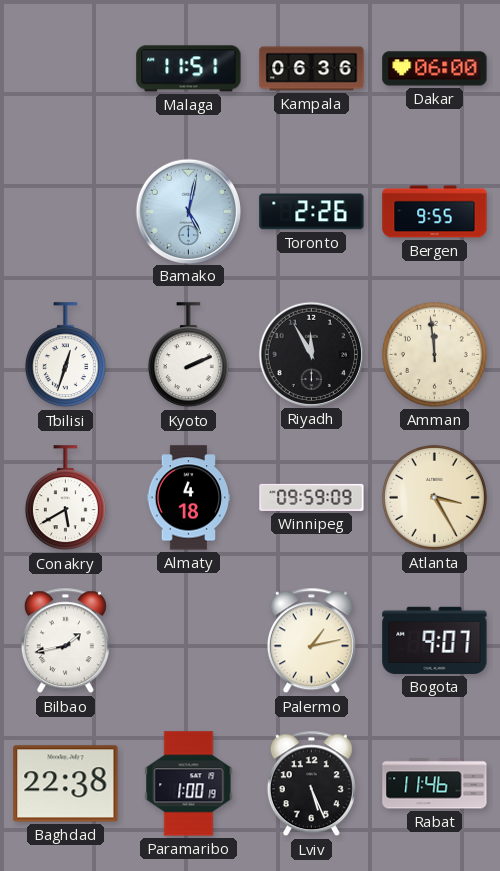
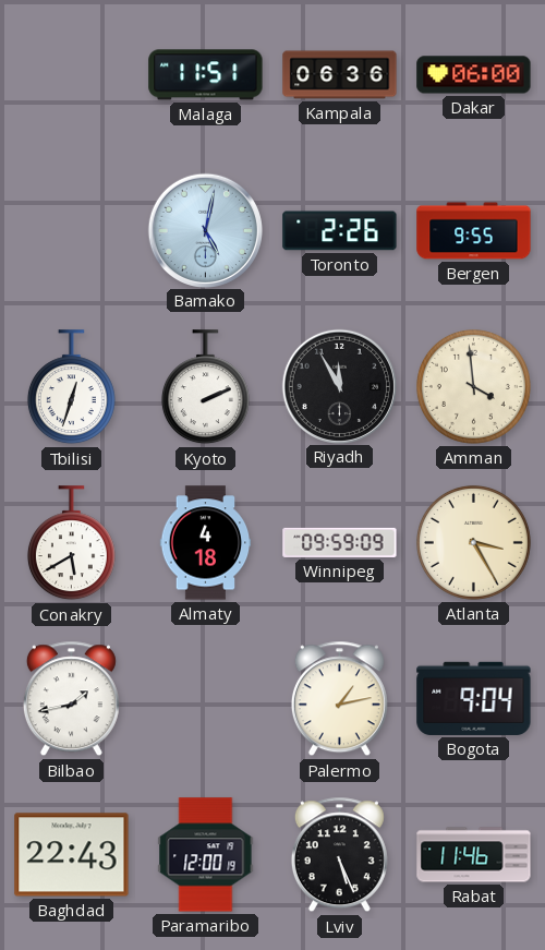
Amman: 11:59 -> 3:59
Bogota: 9:07 -> 9:04
Baghdad: 22:38 -> 22:43
Paramaribo: 1:00 -> 12:00
